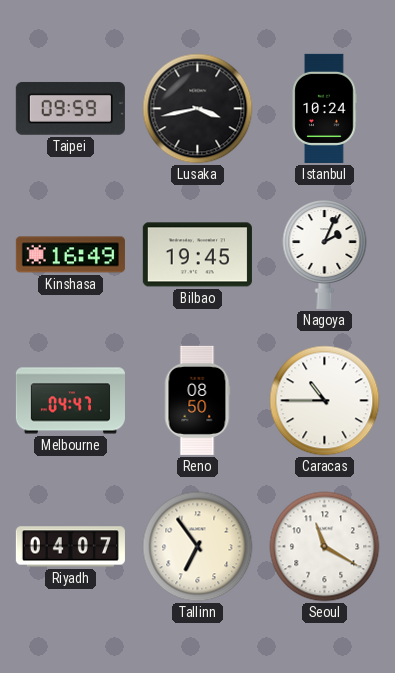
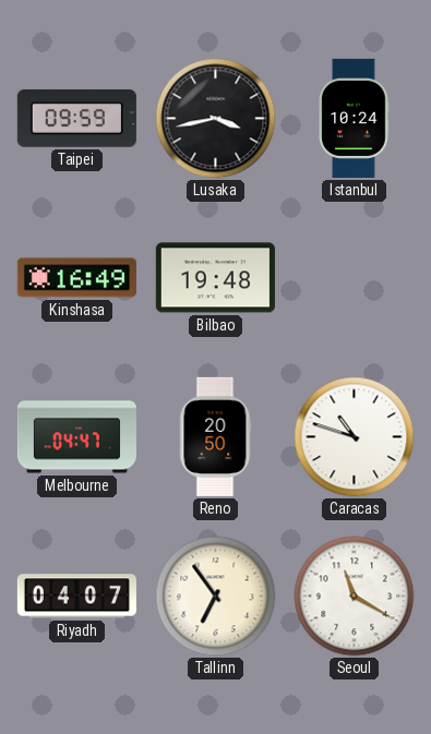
Bilbao: 19:45 -> 19:48
Nagoya: 2:04 -> none
Reno: 08:50 -> 20:50
Caracas: 10:45 -> 10:48
